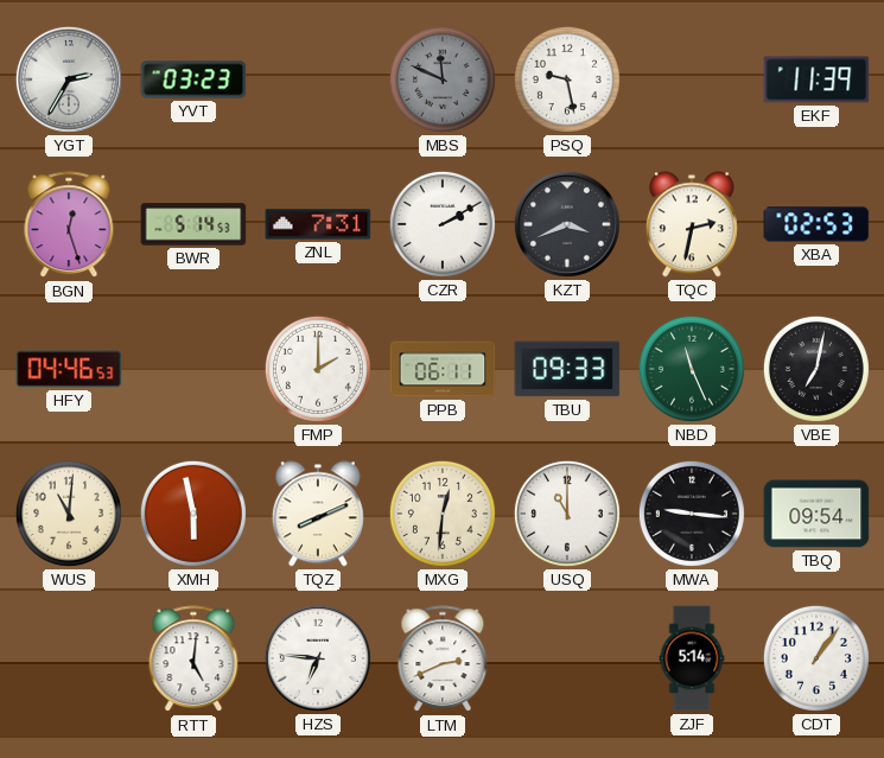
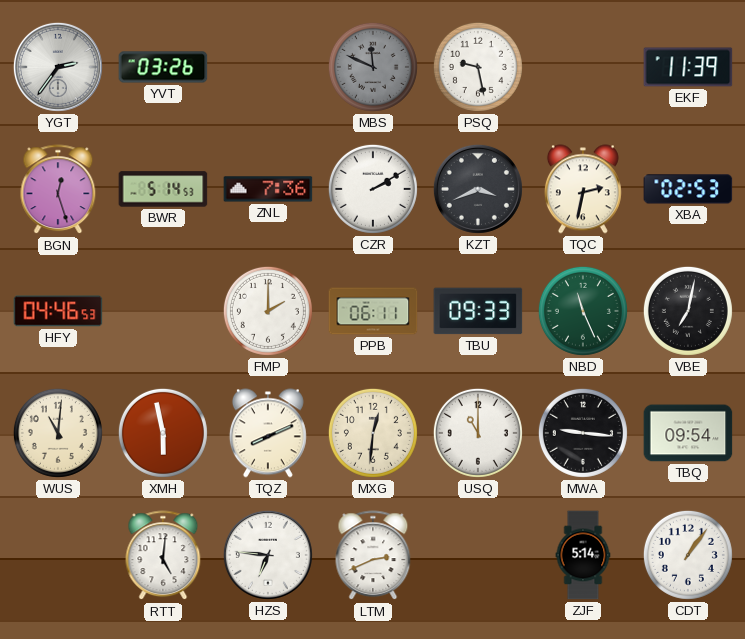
YGT: 2:35 -> 2:36
YVT: 03:23 -> 03:26
ZNL: 7:31 -> 7:36
